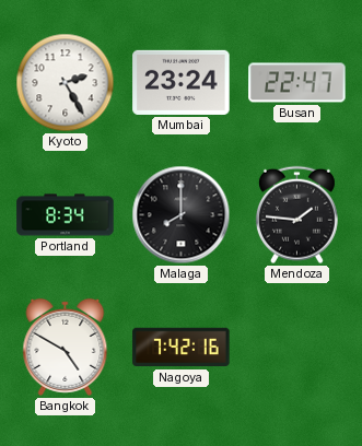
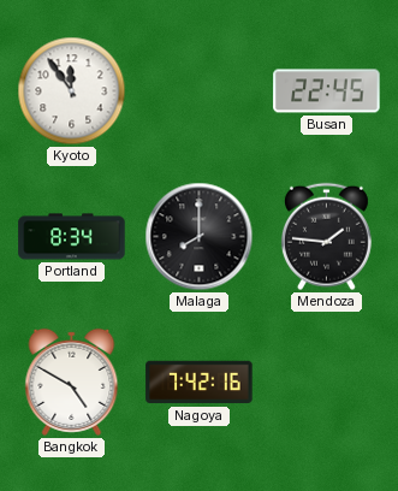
Kyoto: 2:25 -> 11:54
Mumbai: 23:24 -> none
Busan: 22:47 -> 22:45
